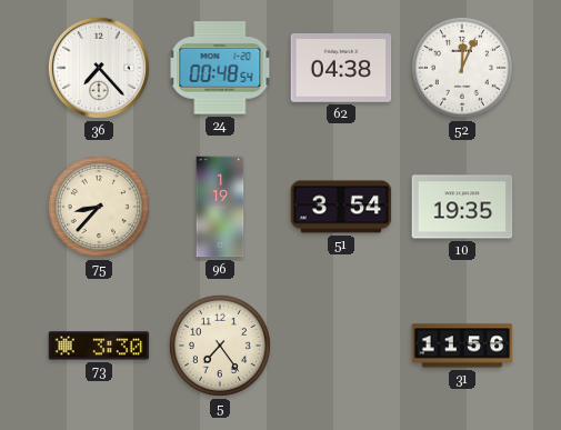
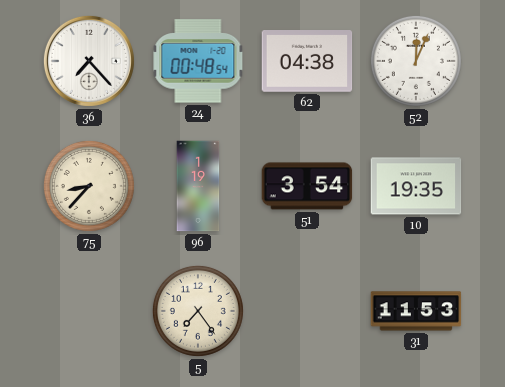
73: 3:30 -> none
31: 11:56 -> 11:53
